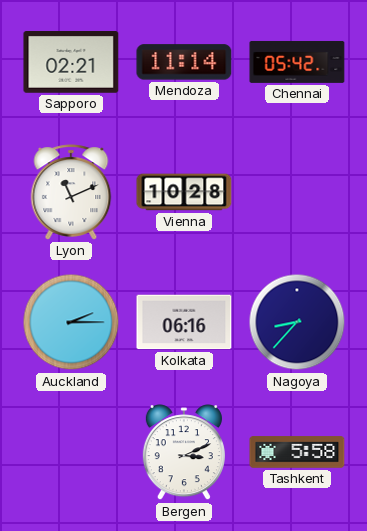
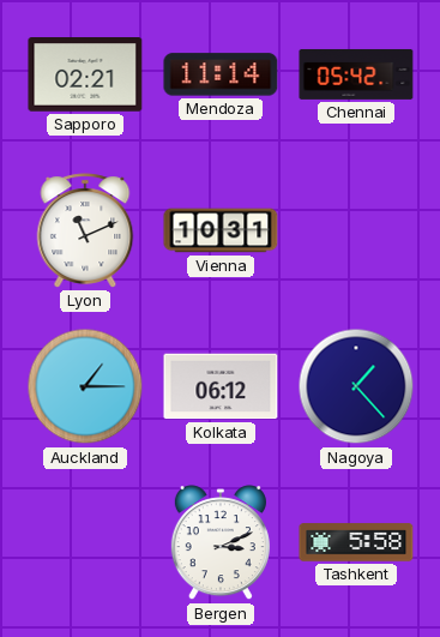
Vienna: 10:28 -> 10:31
Auckland: 2:15 -> 1:15
Kolkata: 06:16 -> 06:12
Nagoya: 8:37 -> 1:23
